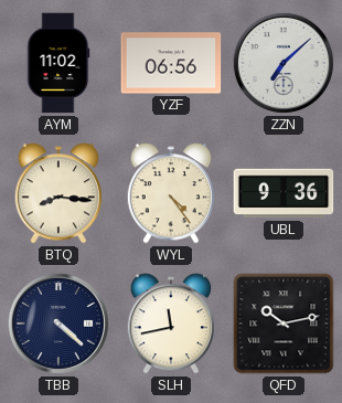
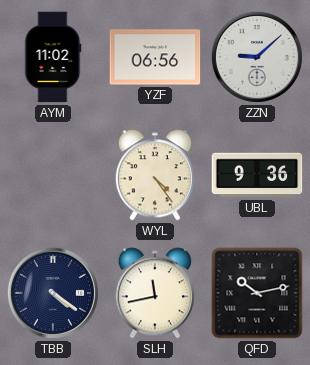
ZZN: 7:08 -> 9:08
BTQ: 8:16 -> none
TBB: 4:22 -> 4:21
